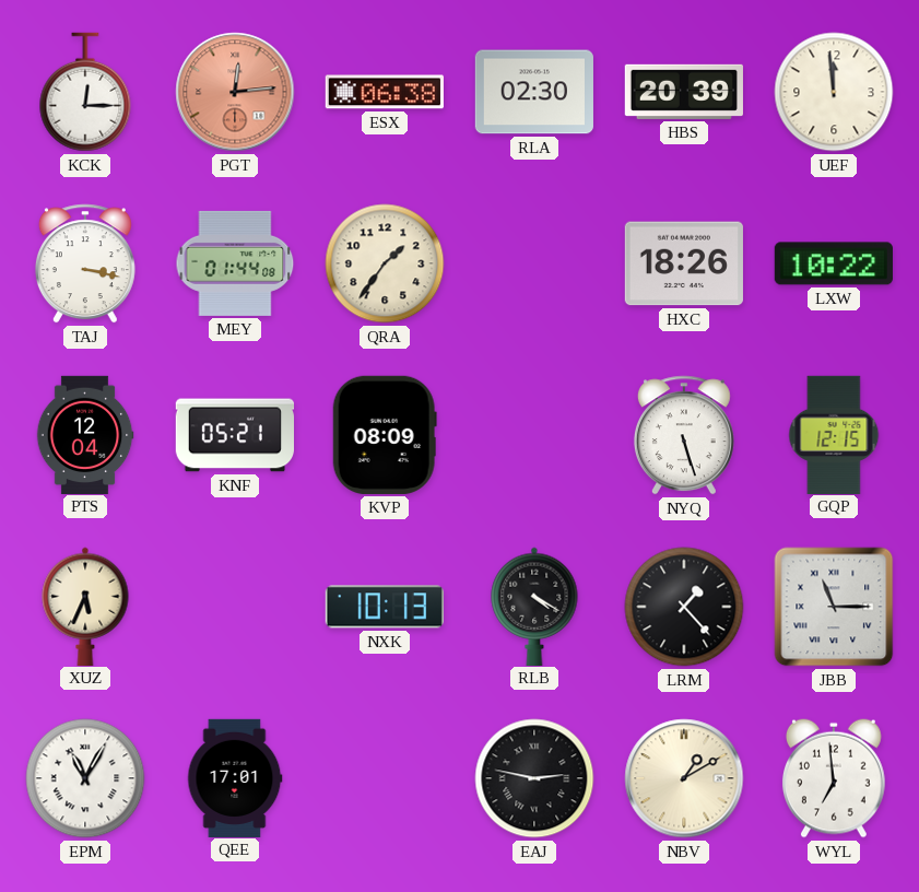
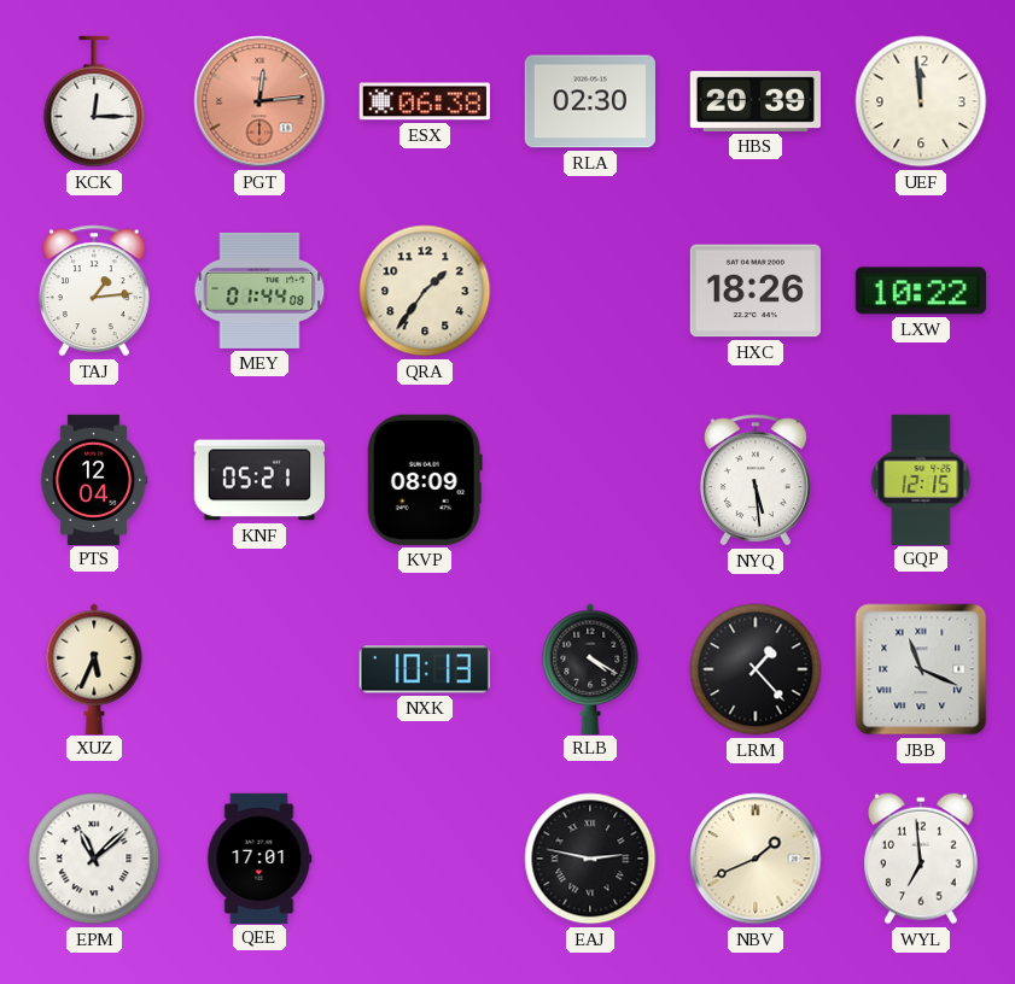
TAJ: 3:17 -> 1:14
NYQ: 5:27 -> 5:29
JBB: 11:15 -> 11:19
EPM: 11:05 -> 11:08
NBV: 1:10 -> 1:41
